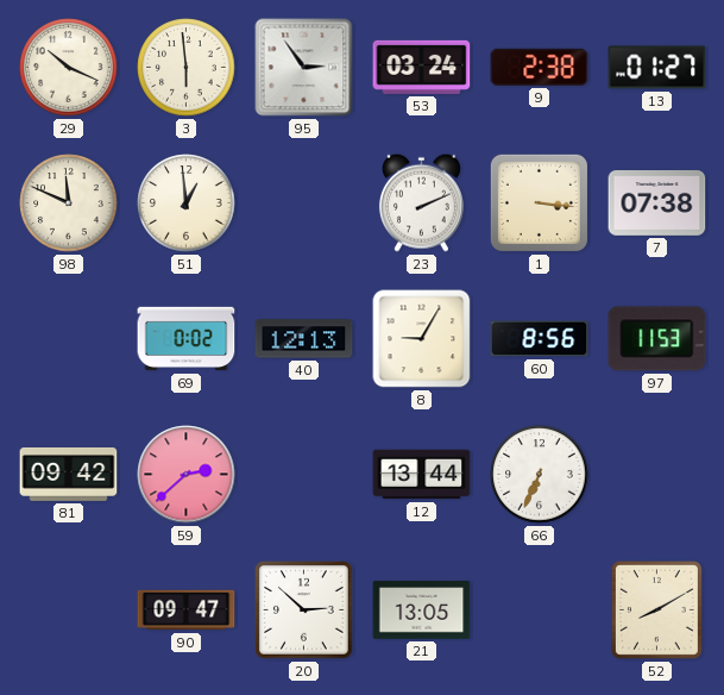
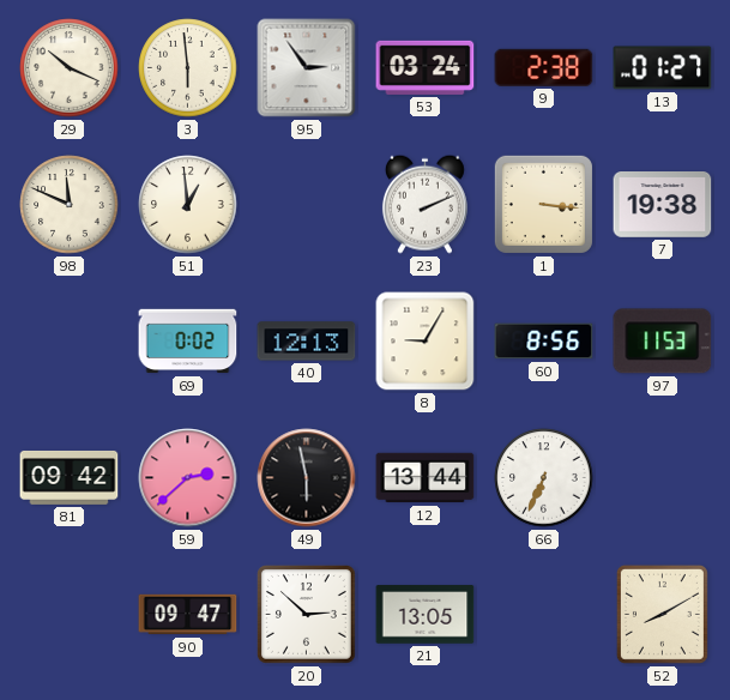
7: 07:38 -> 19:38
49: none -> 5:58
